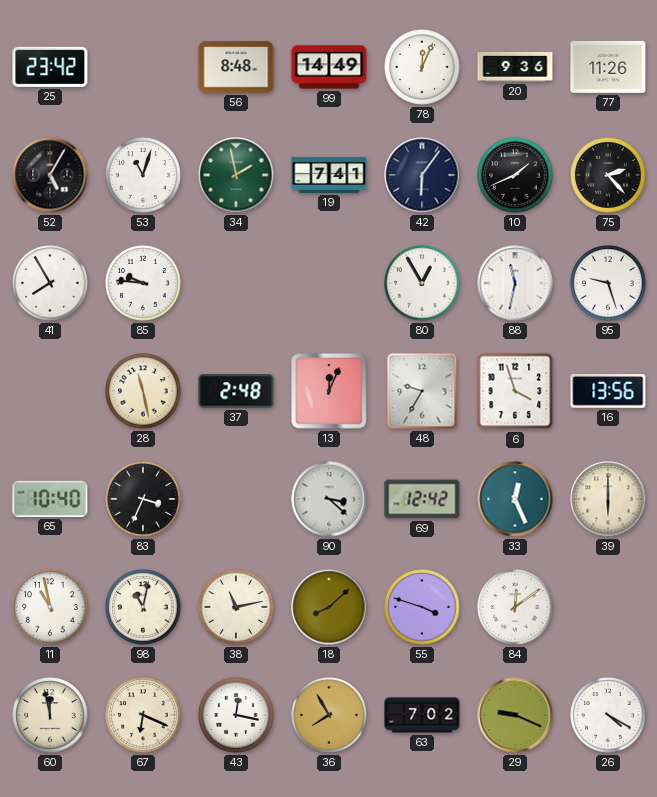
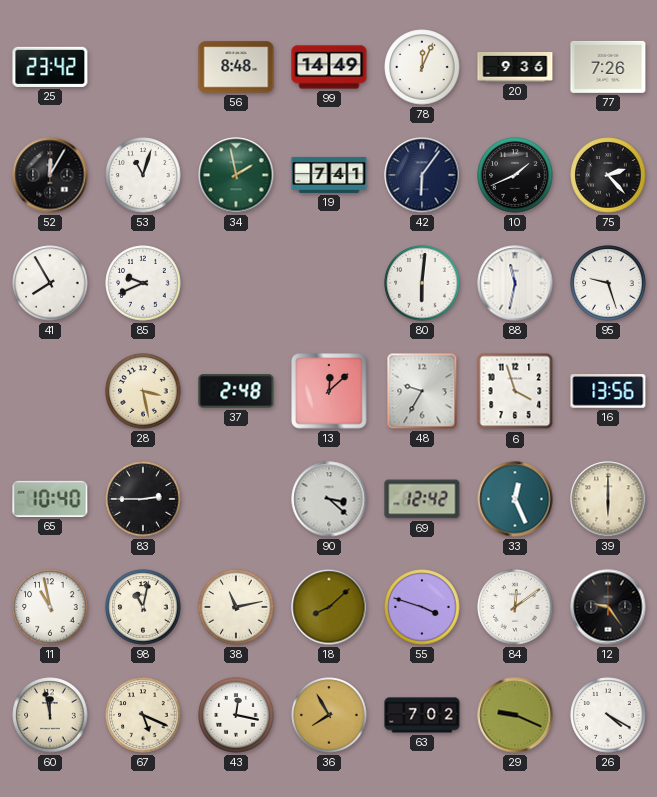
77: 11:26 -> 7:26
52: 5:05 -> 12:05
85: 9:46 -> 9:41
80: 12:55 -> 6:01
28: 11:28 -> 3:28
13: 12:04 -> 12:08
83: 3:34 -> 2:45
12: none -> 9:24
67: 6:19 -> 5:19
